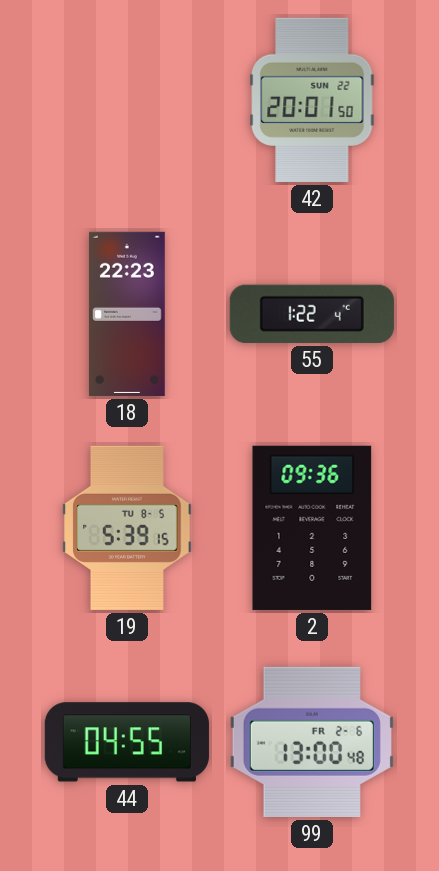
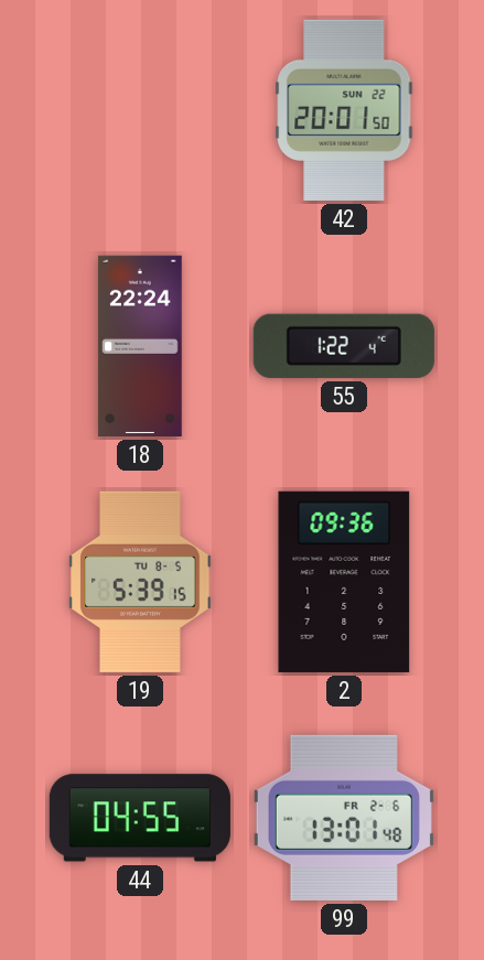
18: 22:23 -> 22:24
99: 13:00 -> 13:01
